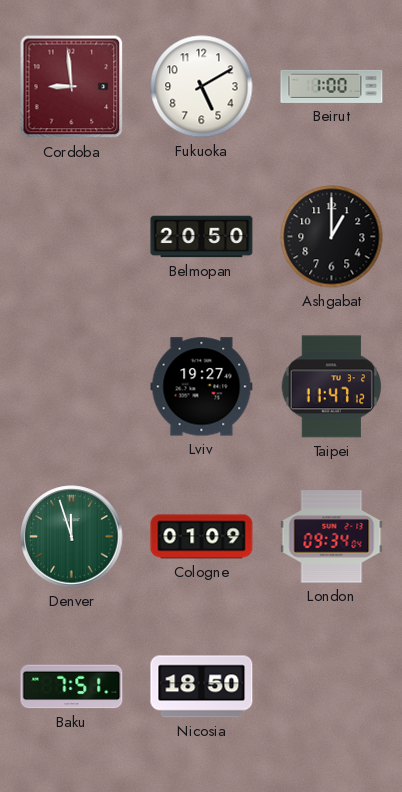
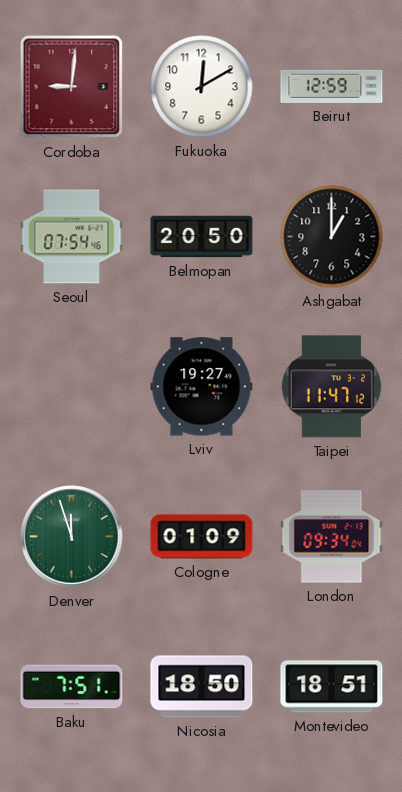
Cordoba: 8:59 -> 9:01
Fukuoka: 5:10 -> 12:10
Beirut: 1:00 -> 12:59
Seoul: none -> 07:54
Montevideo: none -> 18:51
